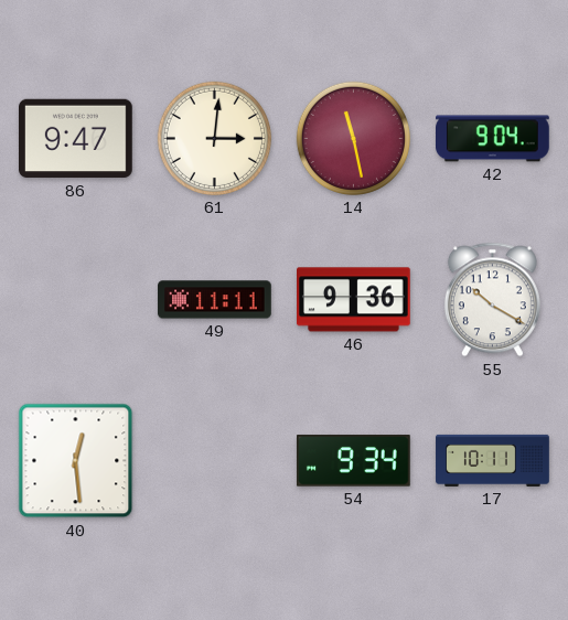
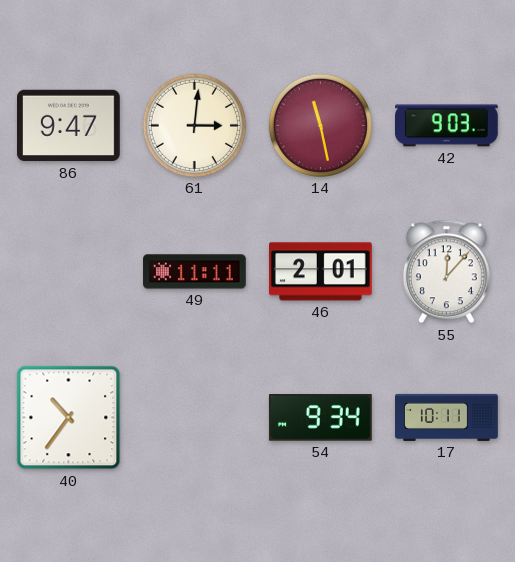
42: 9:04 -> 9:03
46: 9:36 -> 2:01
55: 10:20 -> 12:07
40: 12:29 -> 10:36
